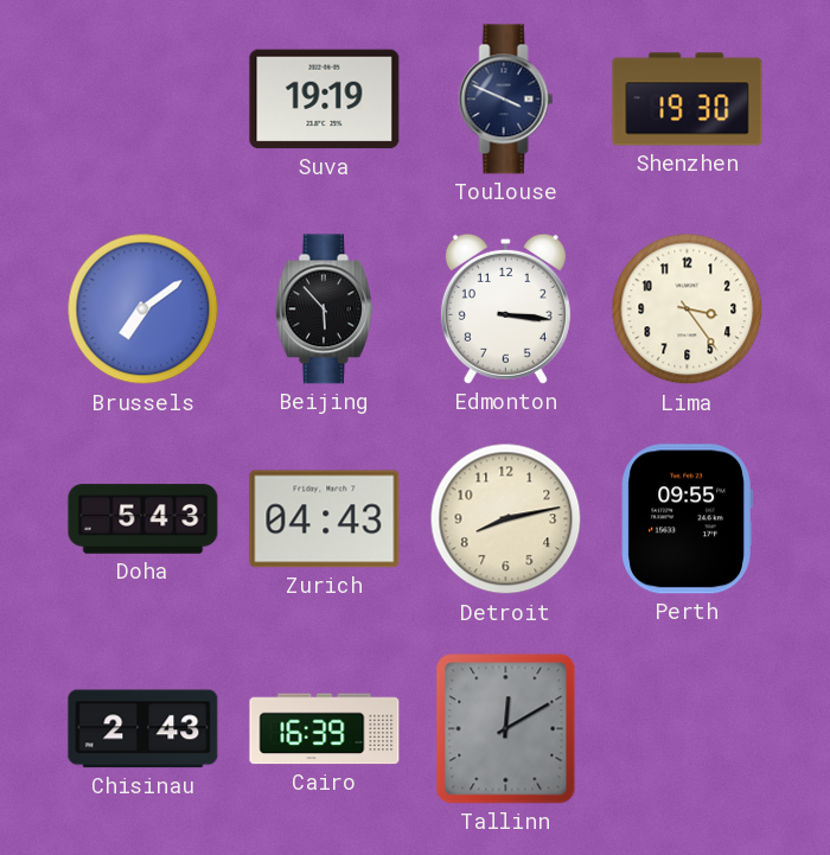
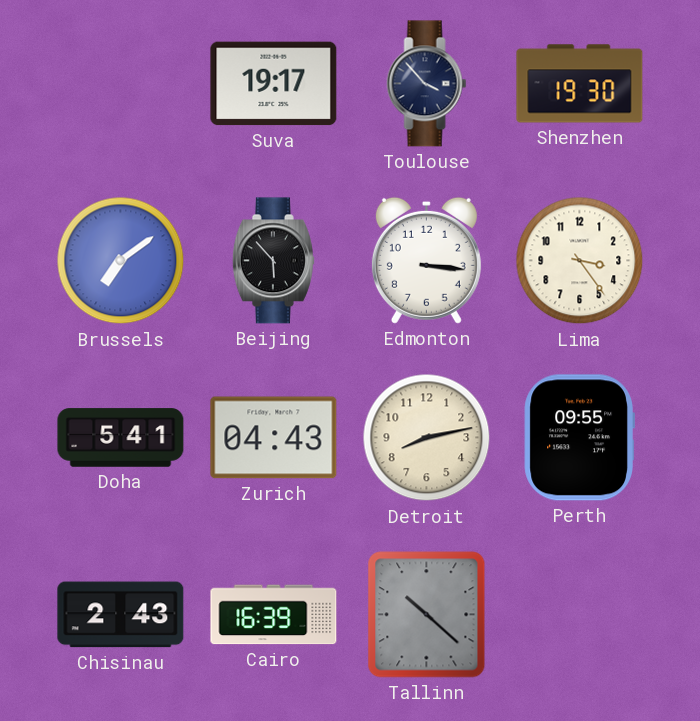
Suva: 19:19 -> 19:17
Toulouse: 3:49 -> 3:53
Doha: 5:43 -> 5:41
Tallinn: 12:10 -> 10:22
